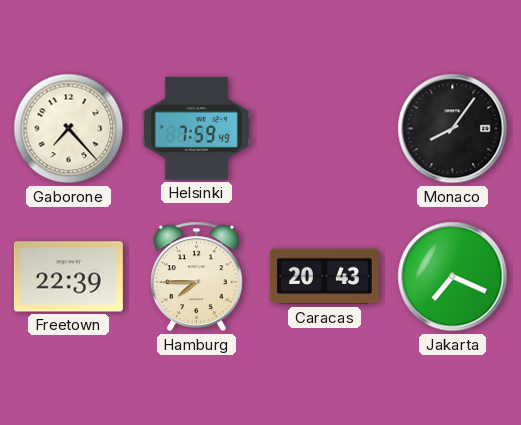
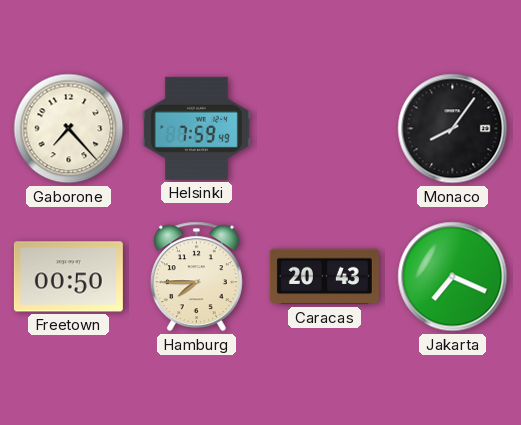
Freetown: 22:39 -> 00:50
